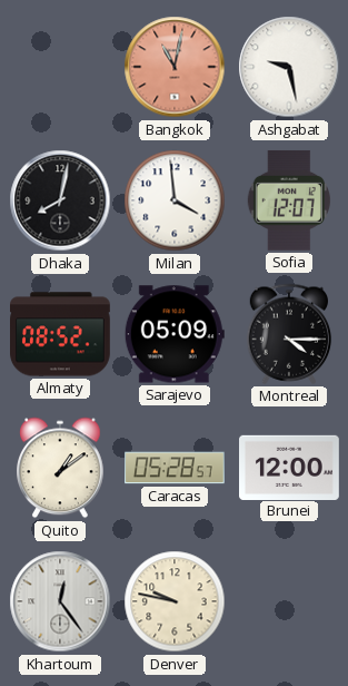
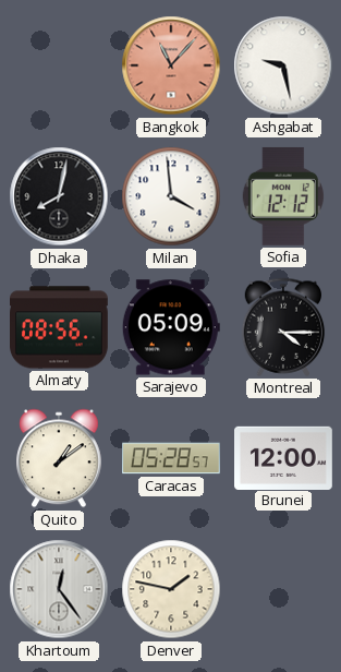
Bangkok: 11:02 -> 11:07
Sofia: 12:07 -> 12:12
Almaty: 08:52 -> 08:56
Denver: 9:47 -> 1:47
